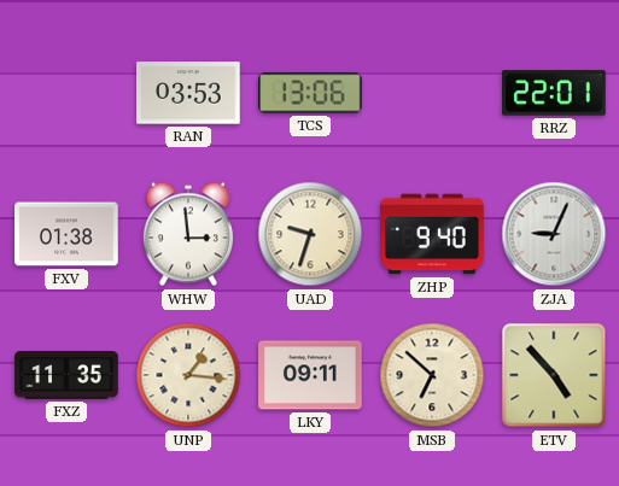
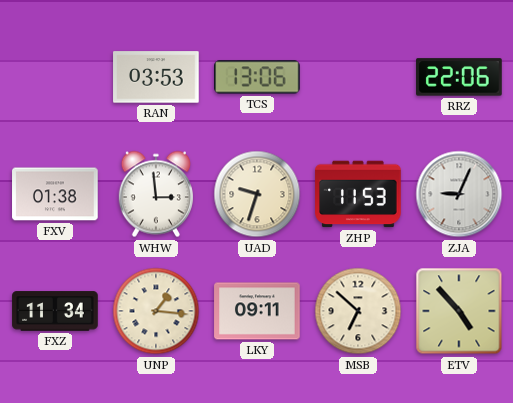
RRZ: 22:01 -> 22:06
ZHP: 9:40 -> 11:53
FXZ: 11:35 -> 11:34
